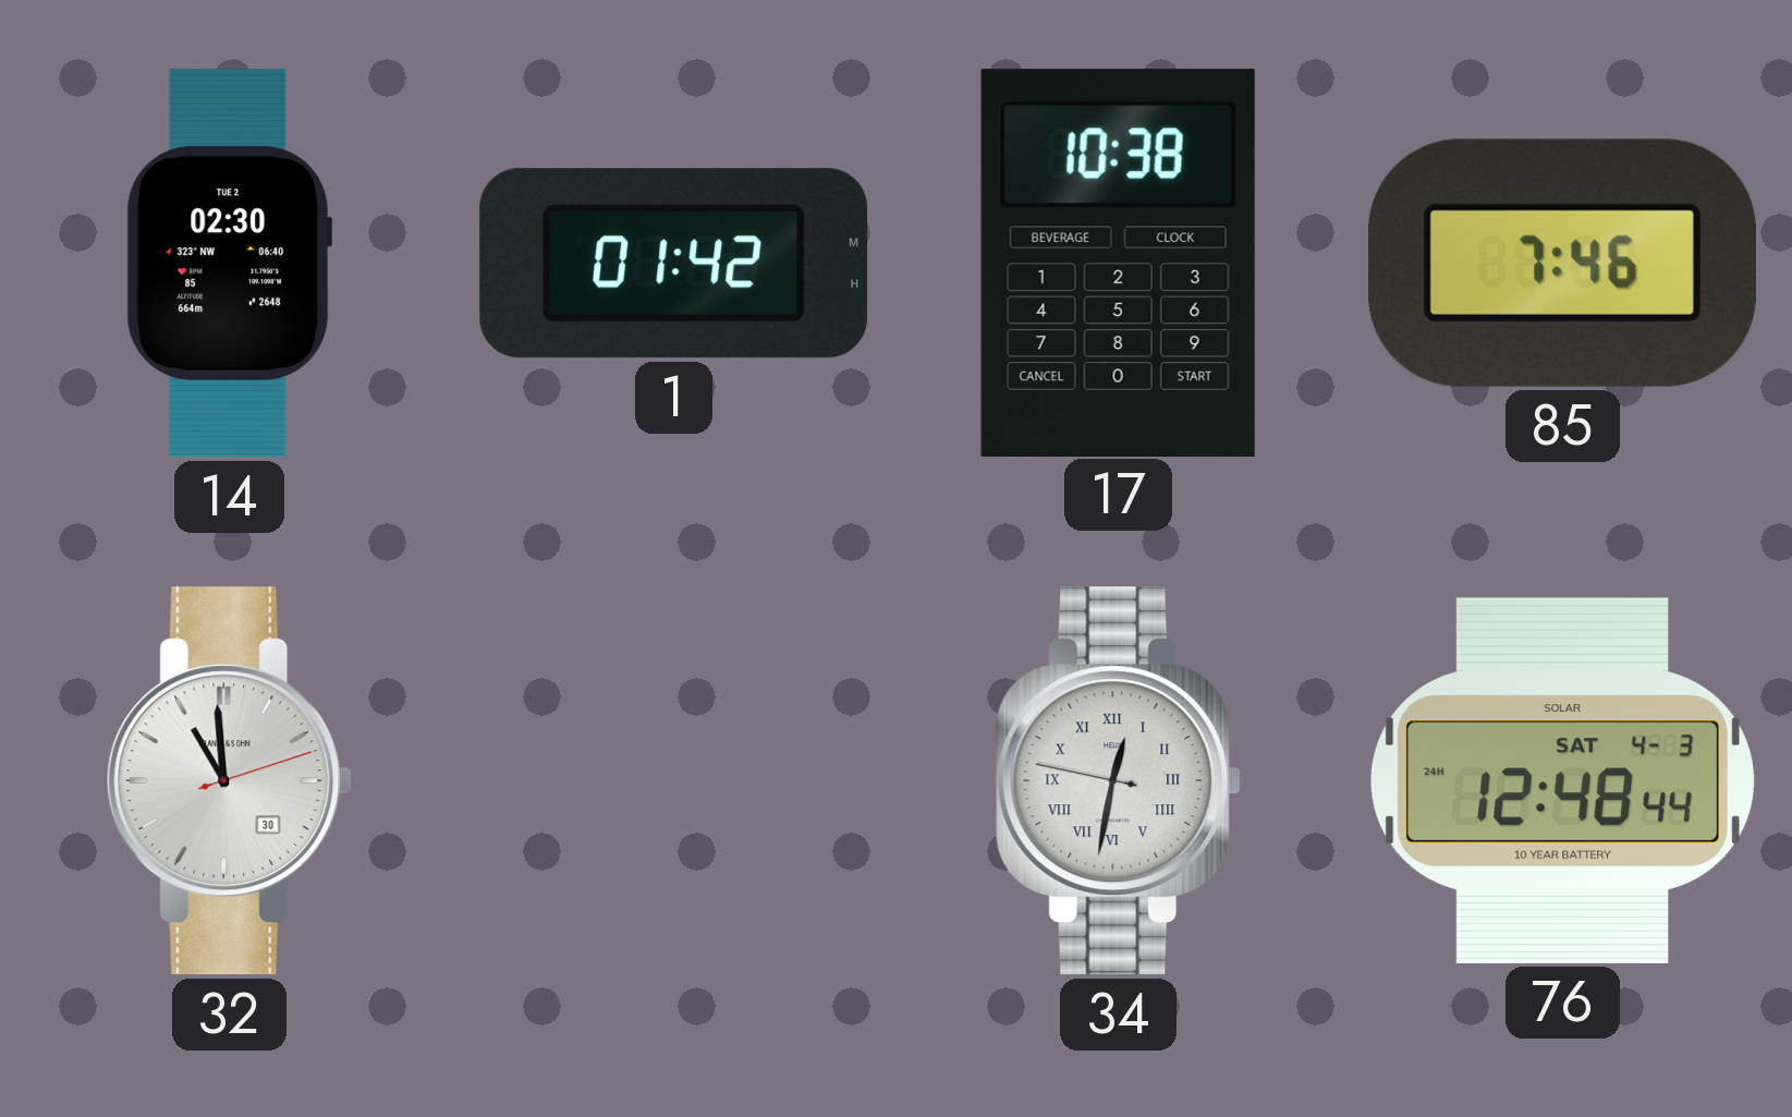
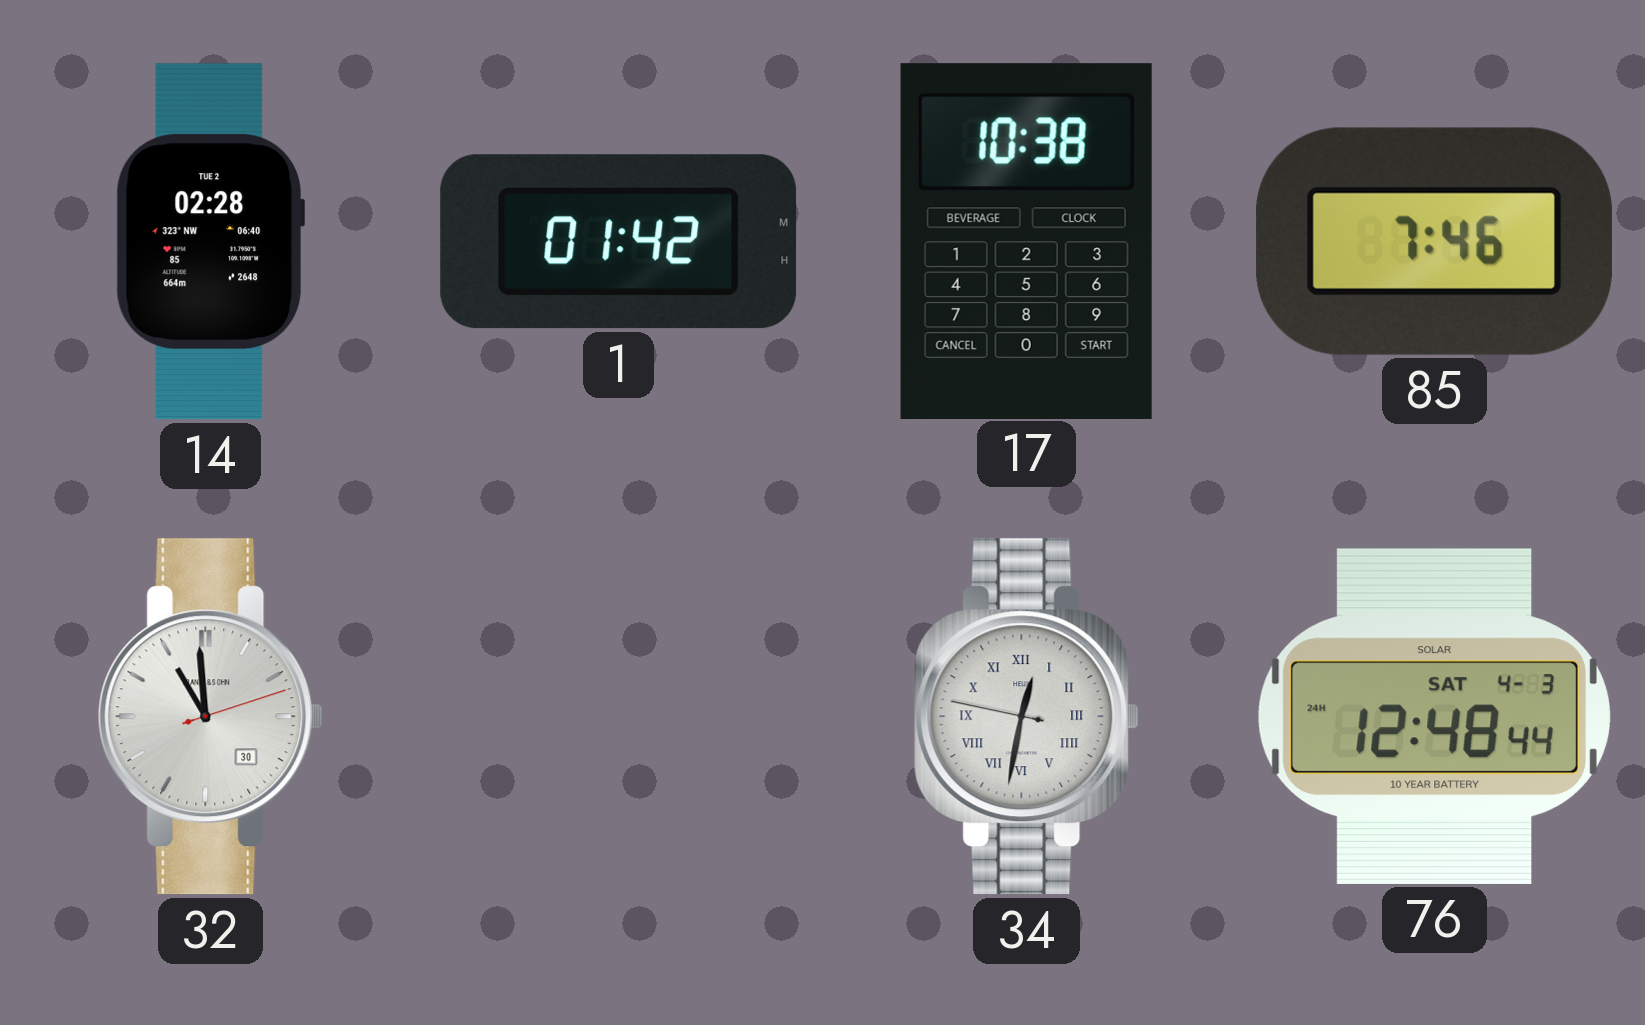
14: 02:30 -> 02:28
